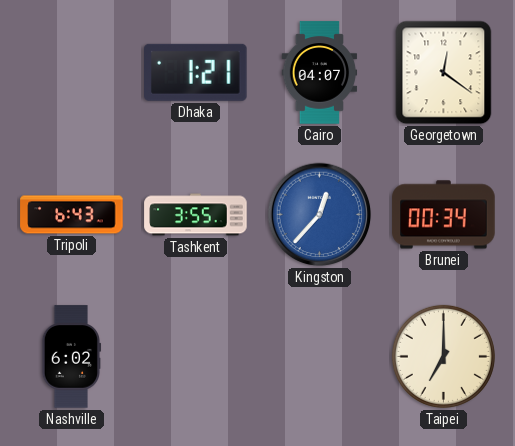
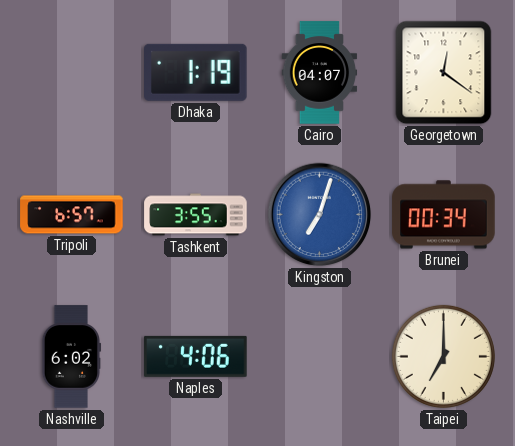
Dhaka: 1:21 -> 1:19
Tripoli: 6:43 -> 6:57
Kingston: 12:37 -> 7:03
Naples: none -> 4:06
